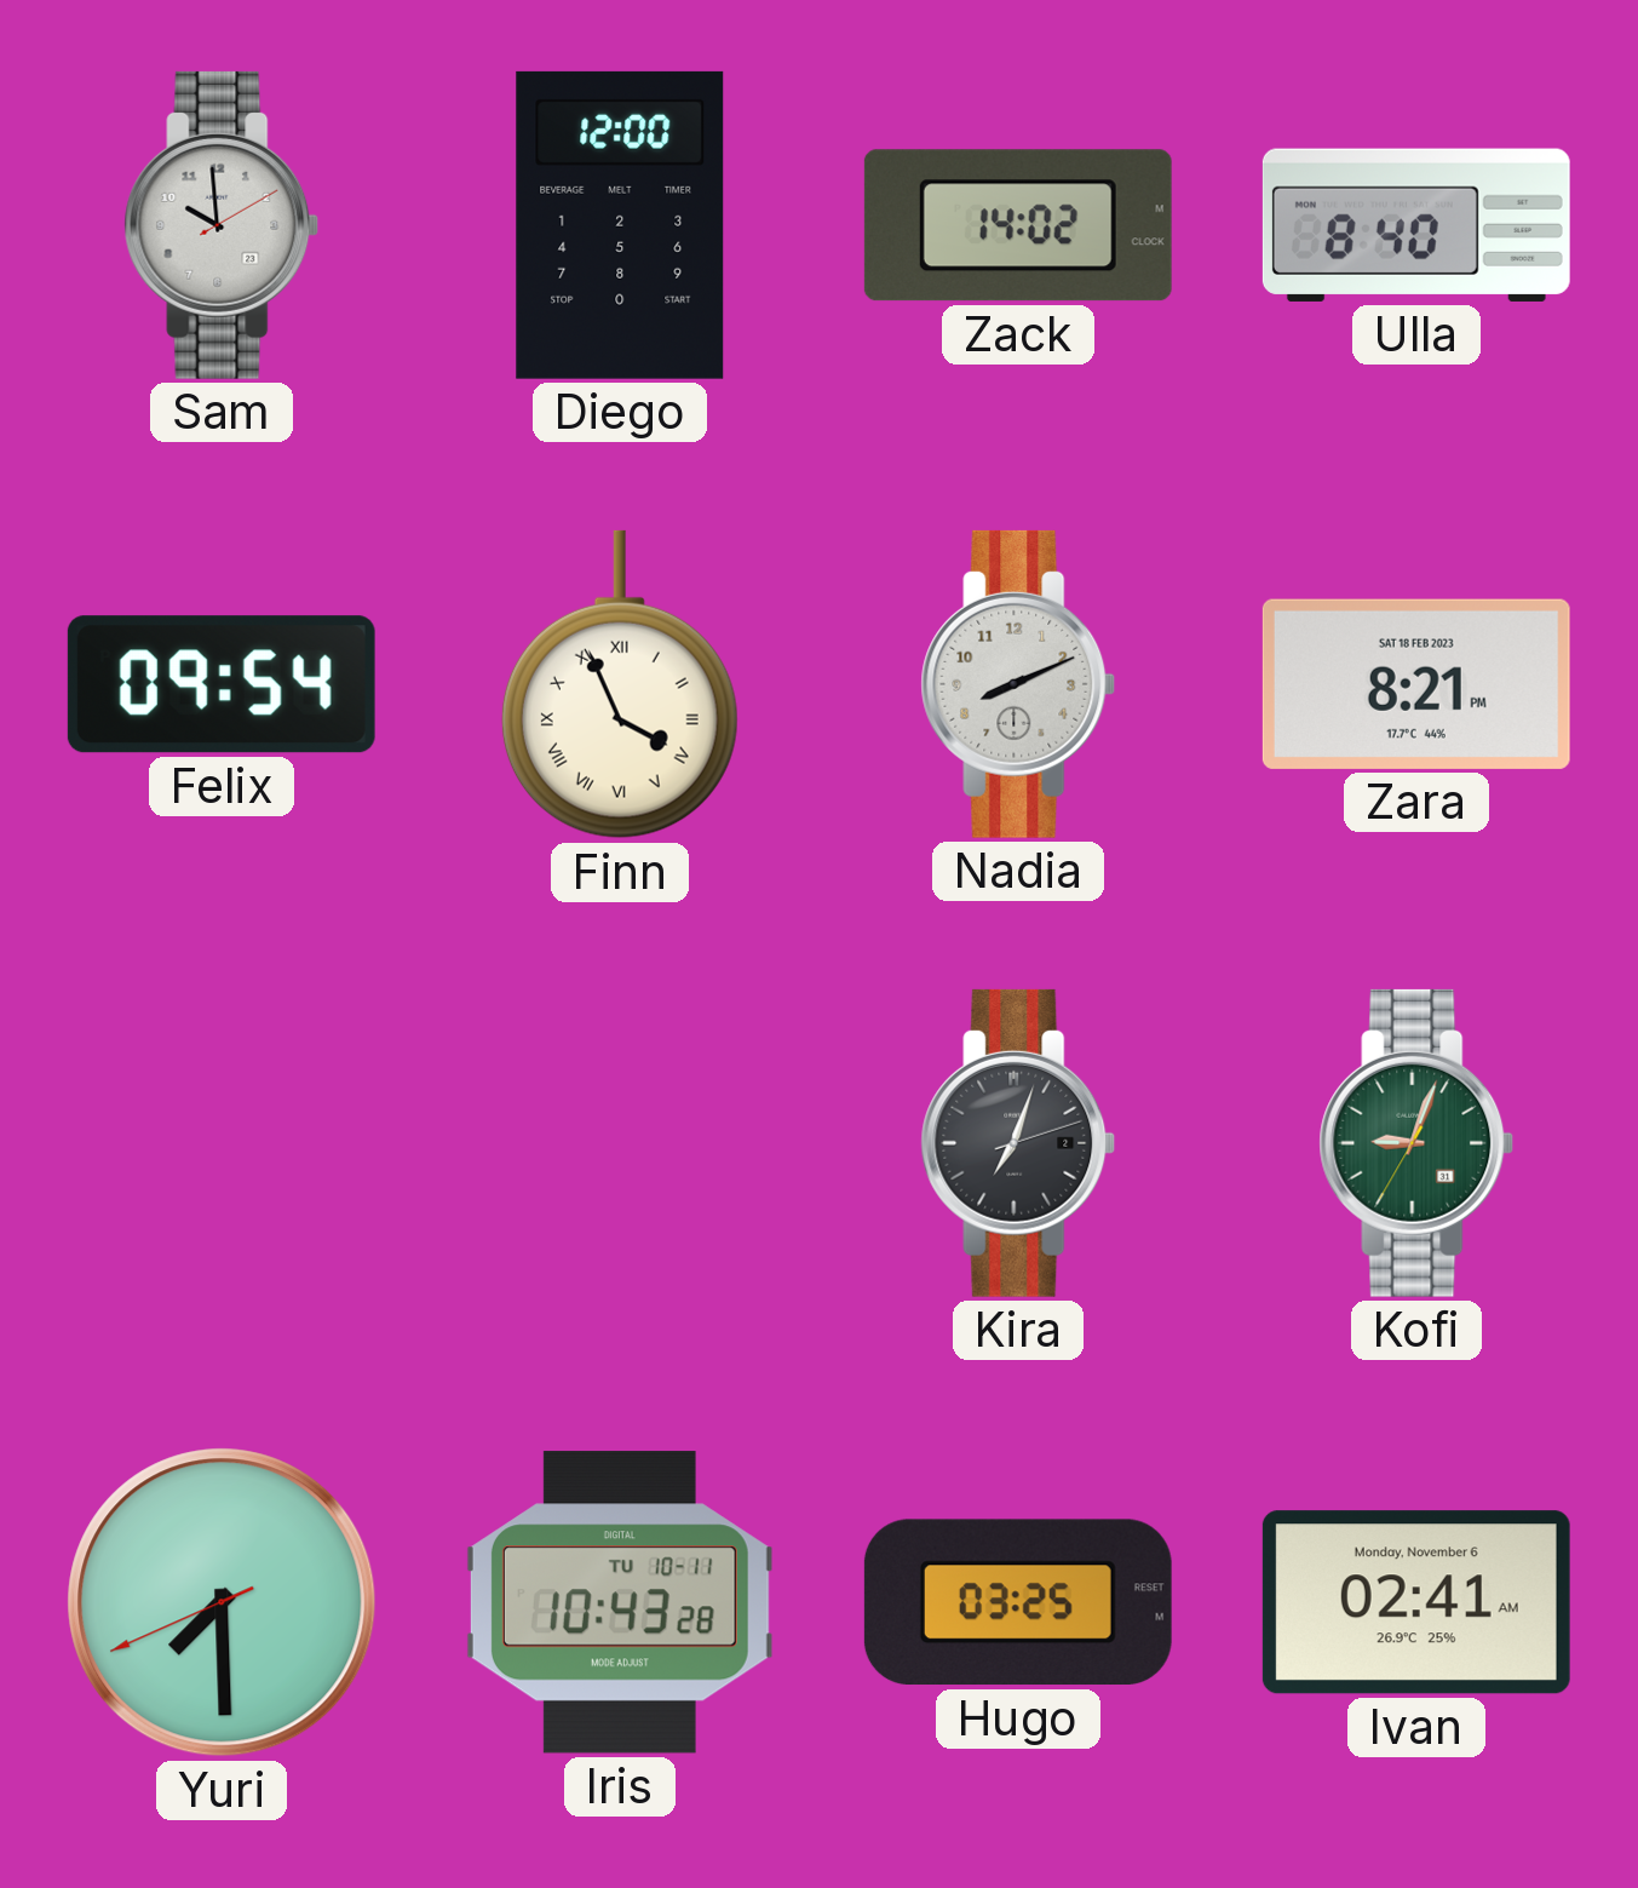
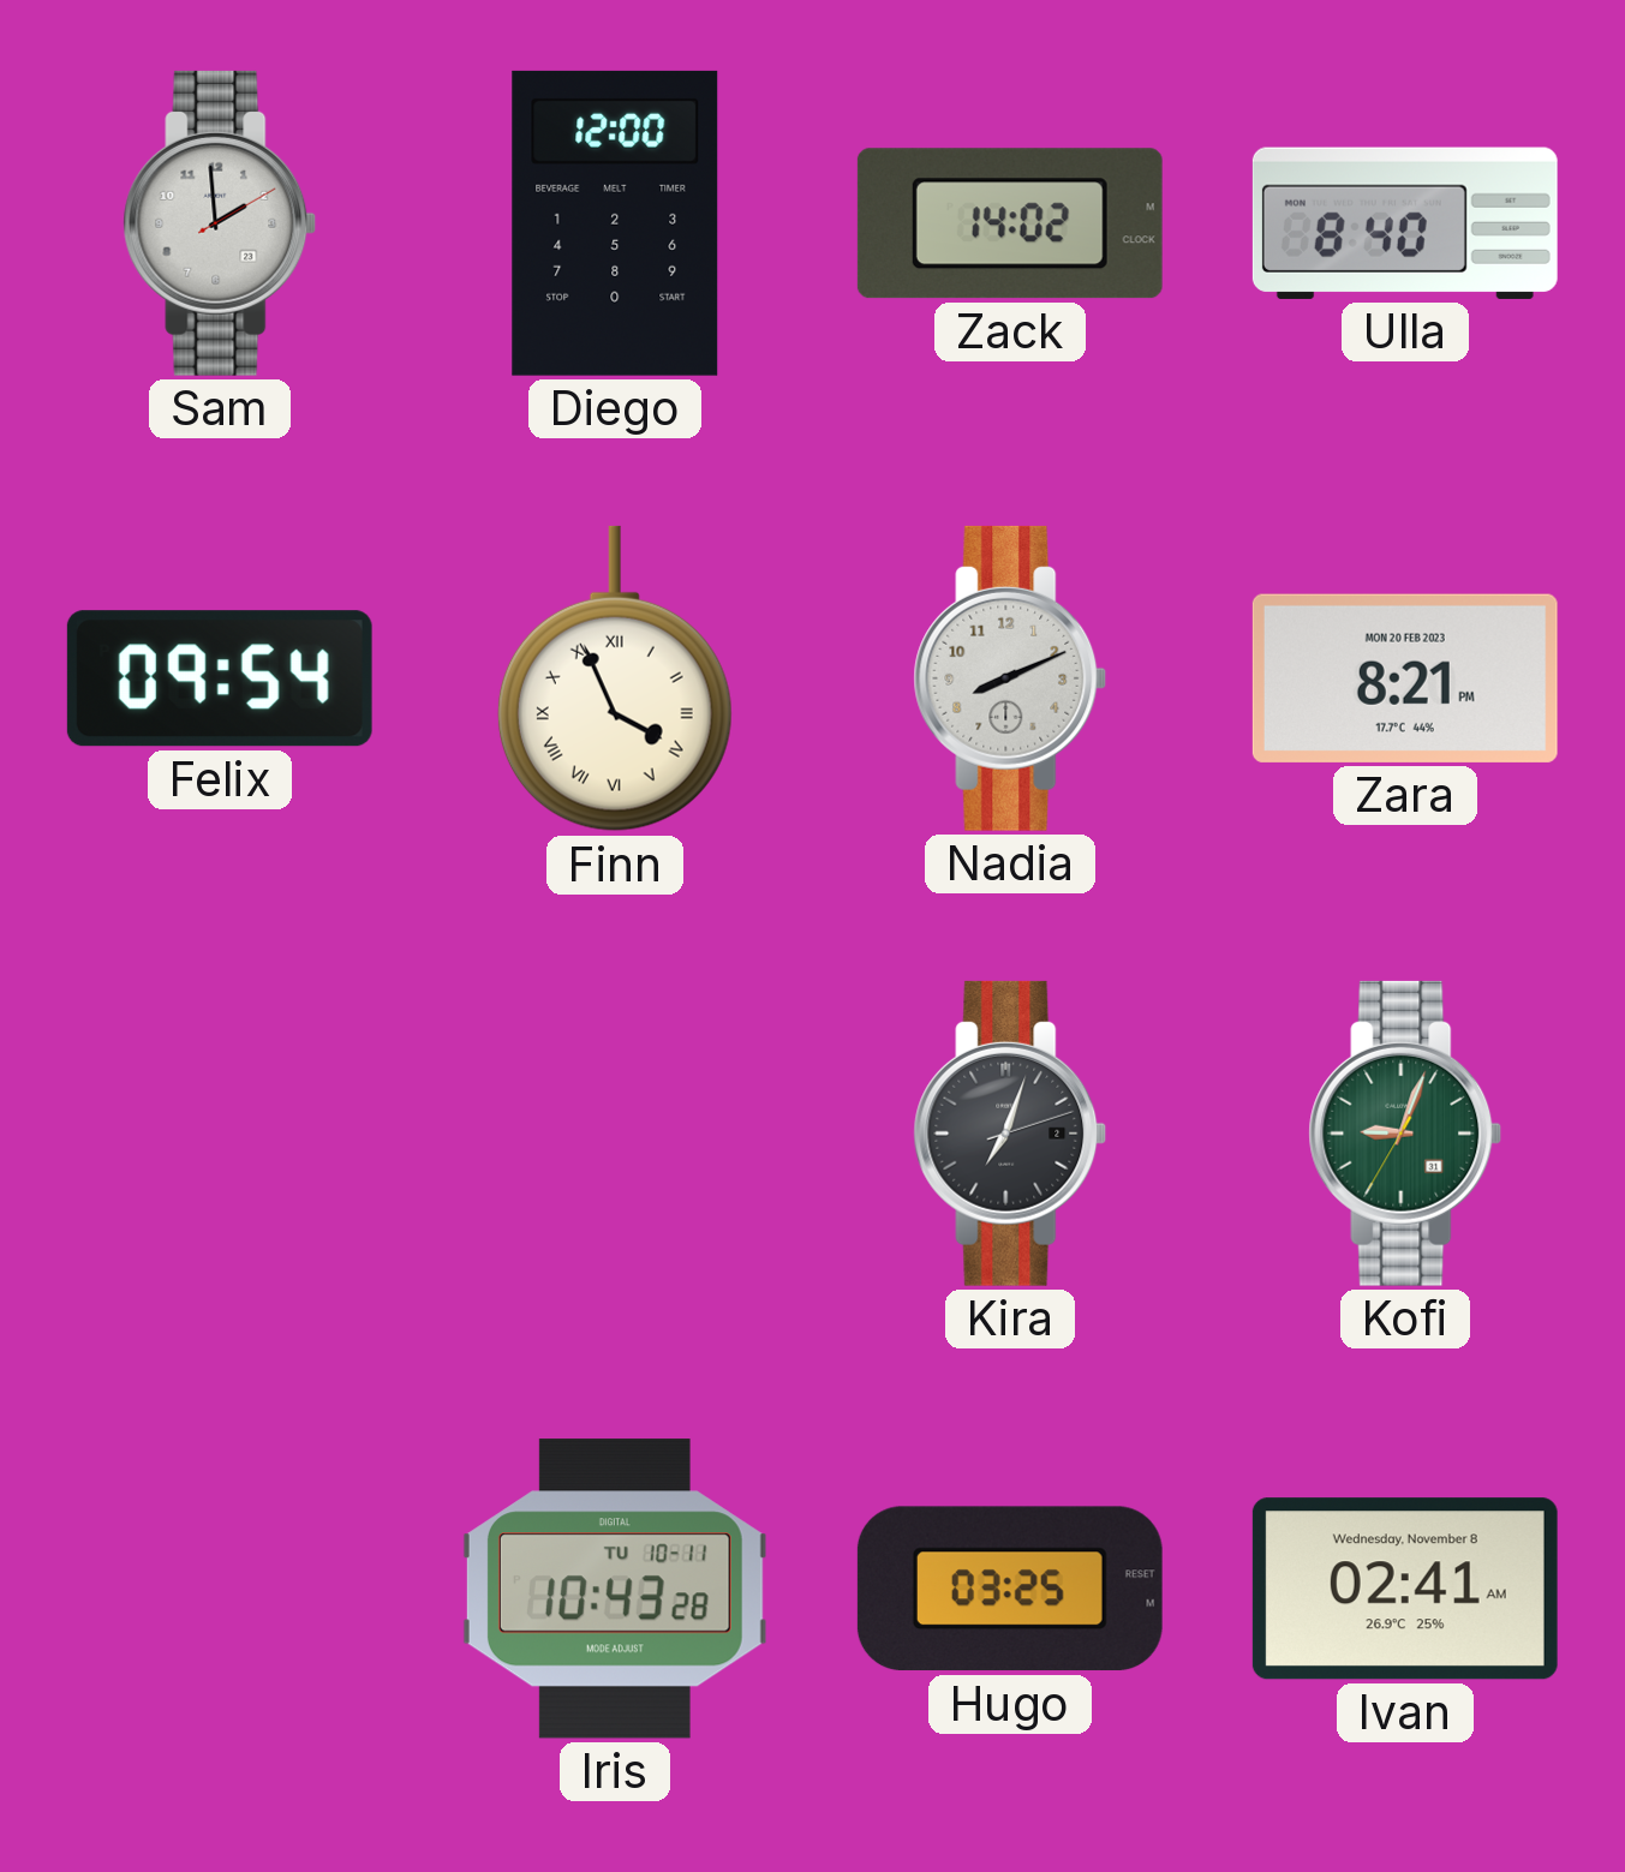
Sam: 9:59 -> 1:59
Zara date: SAT 18 FEB 2023 -> MON 20 FEB 2023
Yuri: 7:29 -> none
Ivan date: Monday, November 6 -> Wednesday, November 8
